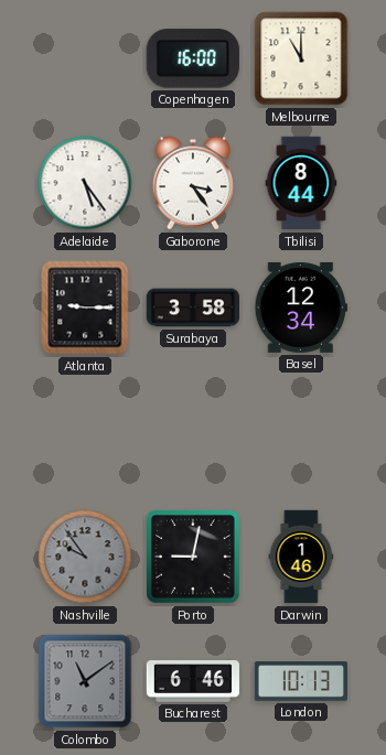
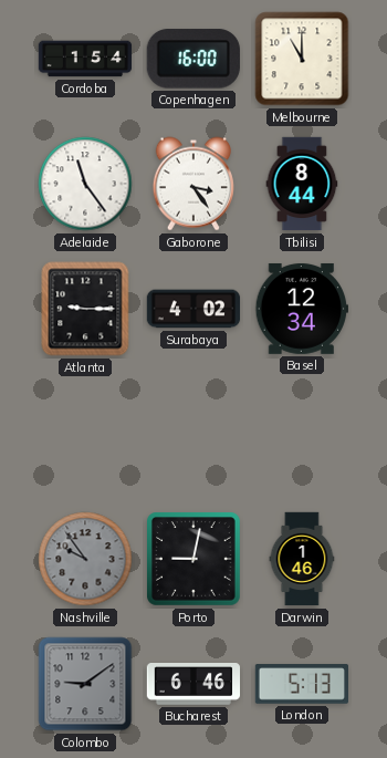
Cordoba: none -> 1:54
Adelaide: 5:24 -> 11:24
Surabaya: 3:58 -> 4:02
Colombo: 11:09 -> 9:09
London: 10:13 -> 5:13
